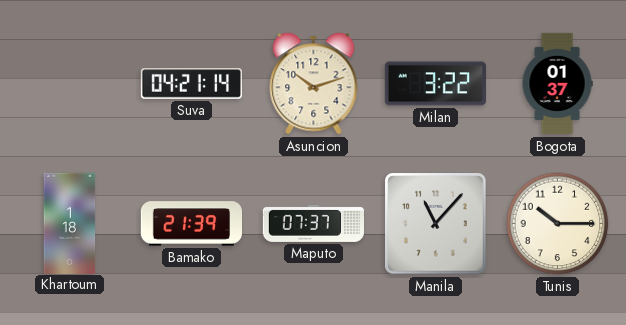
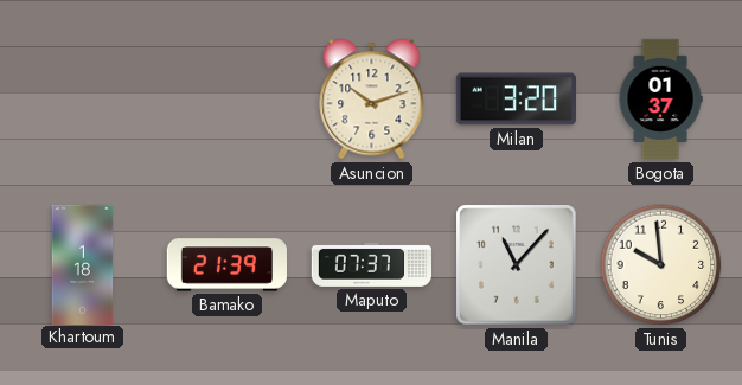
Suva: 04:21 -> none
Milan: 3:22 -> 3:20
Tunis: 10:15 -> 9:59
